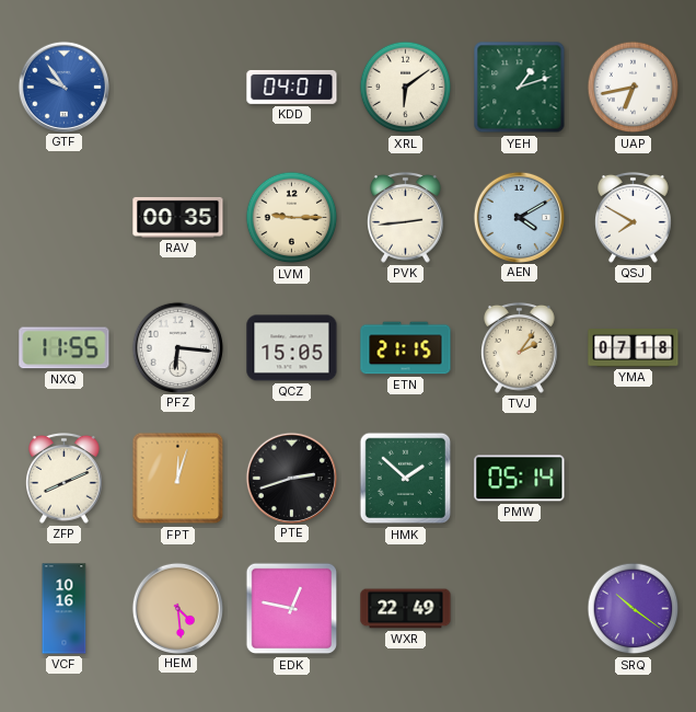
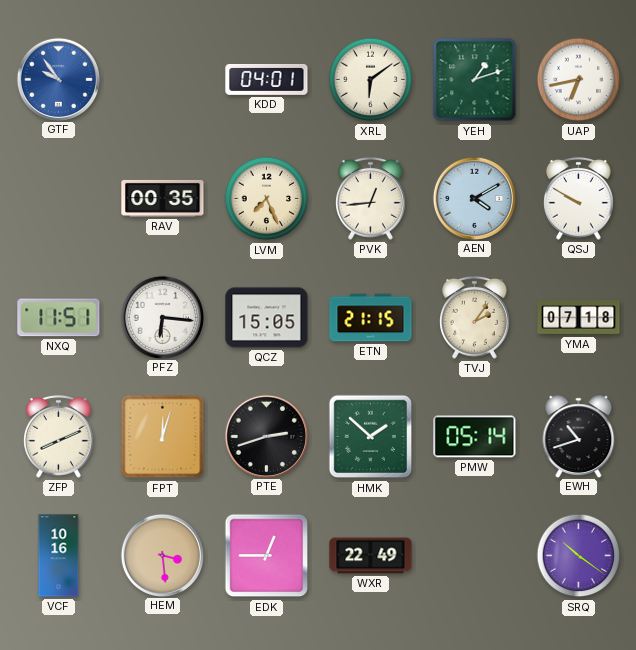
LVM: 9:15 -> 7:26
PVK: 2:44 -> 12:44
QSJ: 7:50 -> 9:50
NXQ: 11:55 -> 11:51
EWH: none -> 10:42
HEM: 4:29 -> 3:29
EDK: 12:47 -> 12:45
